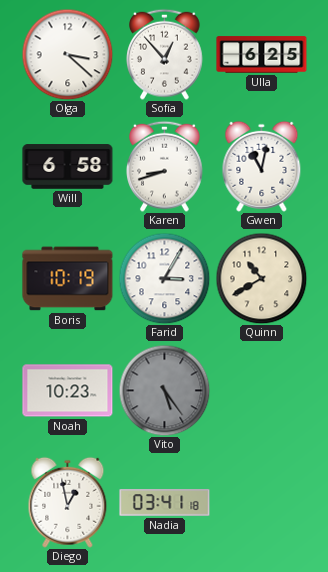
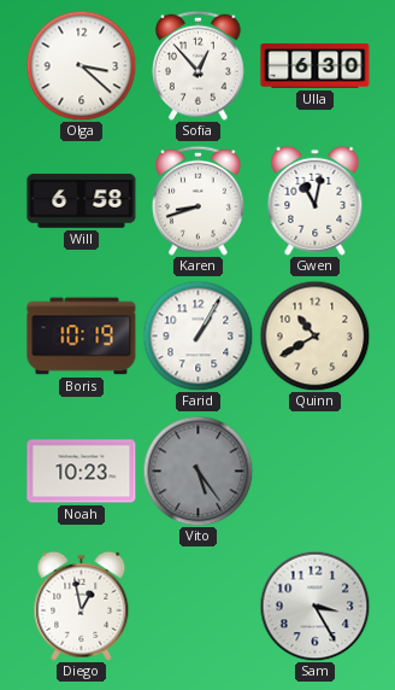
Ulla: 6:25 -> 6:30
Farid: 3:05 -> 1:05
Nadia: 03:41 -> none
Sam: none -> 3:25
